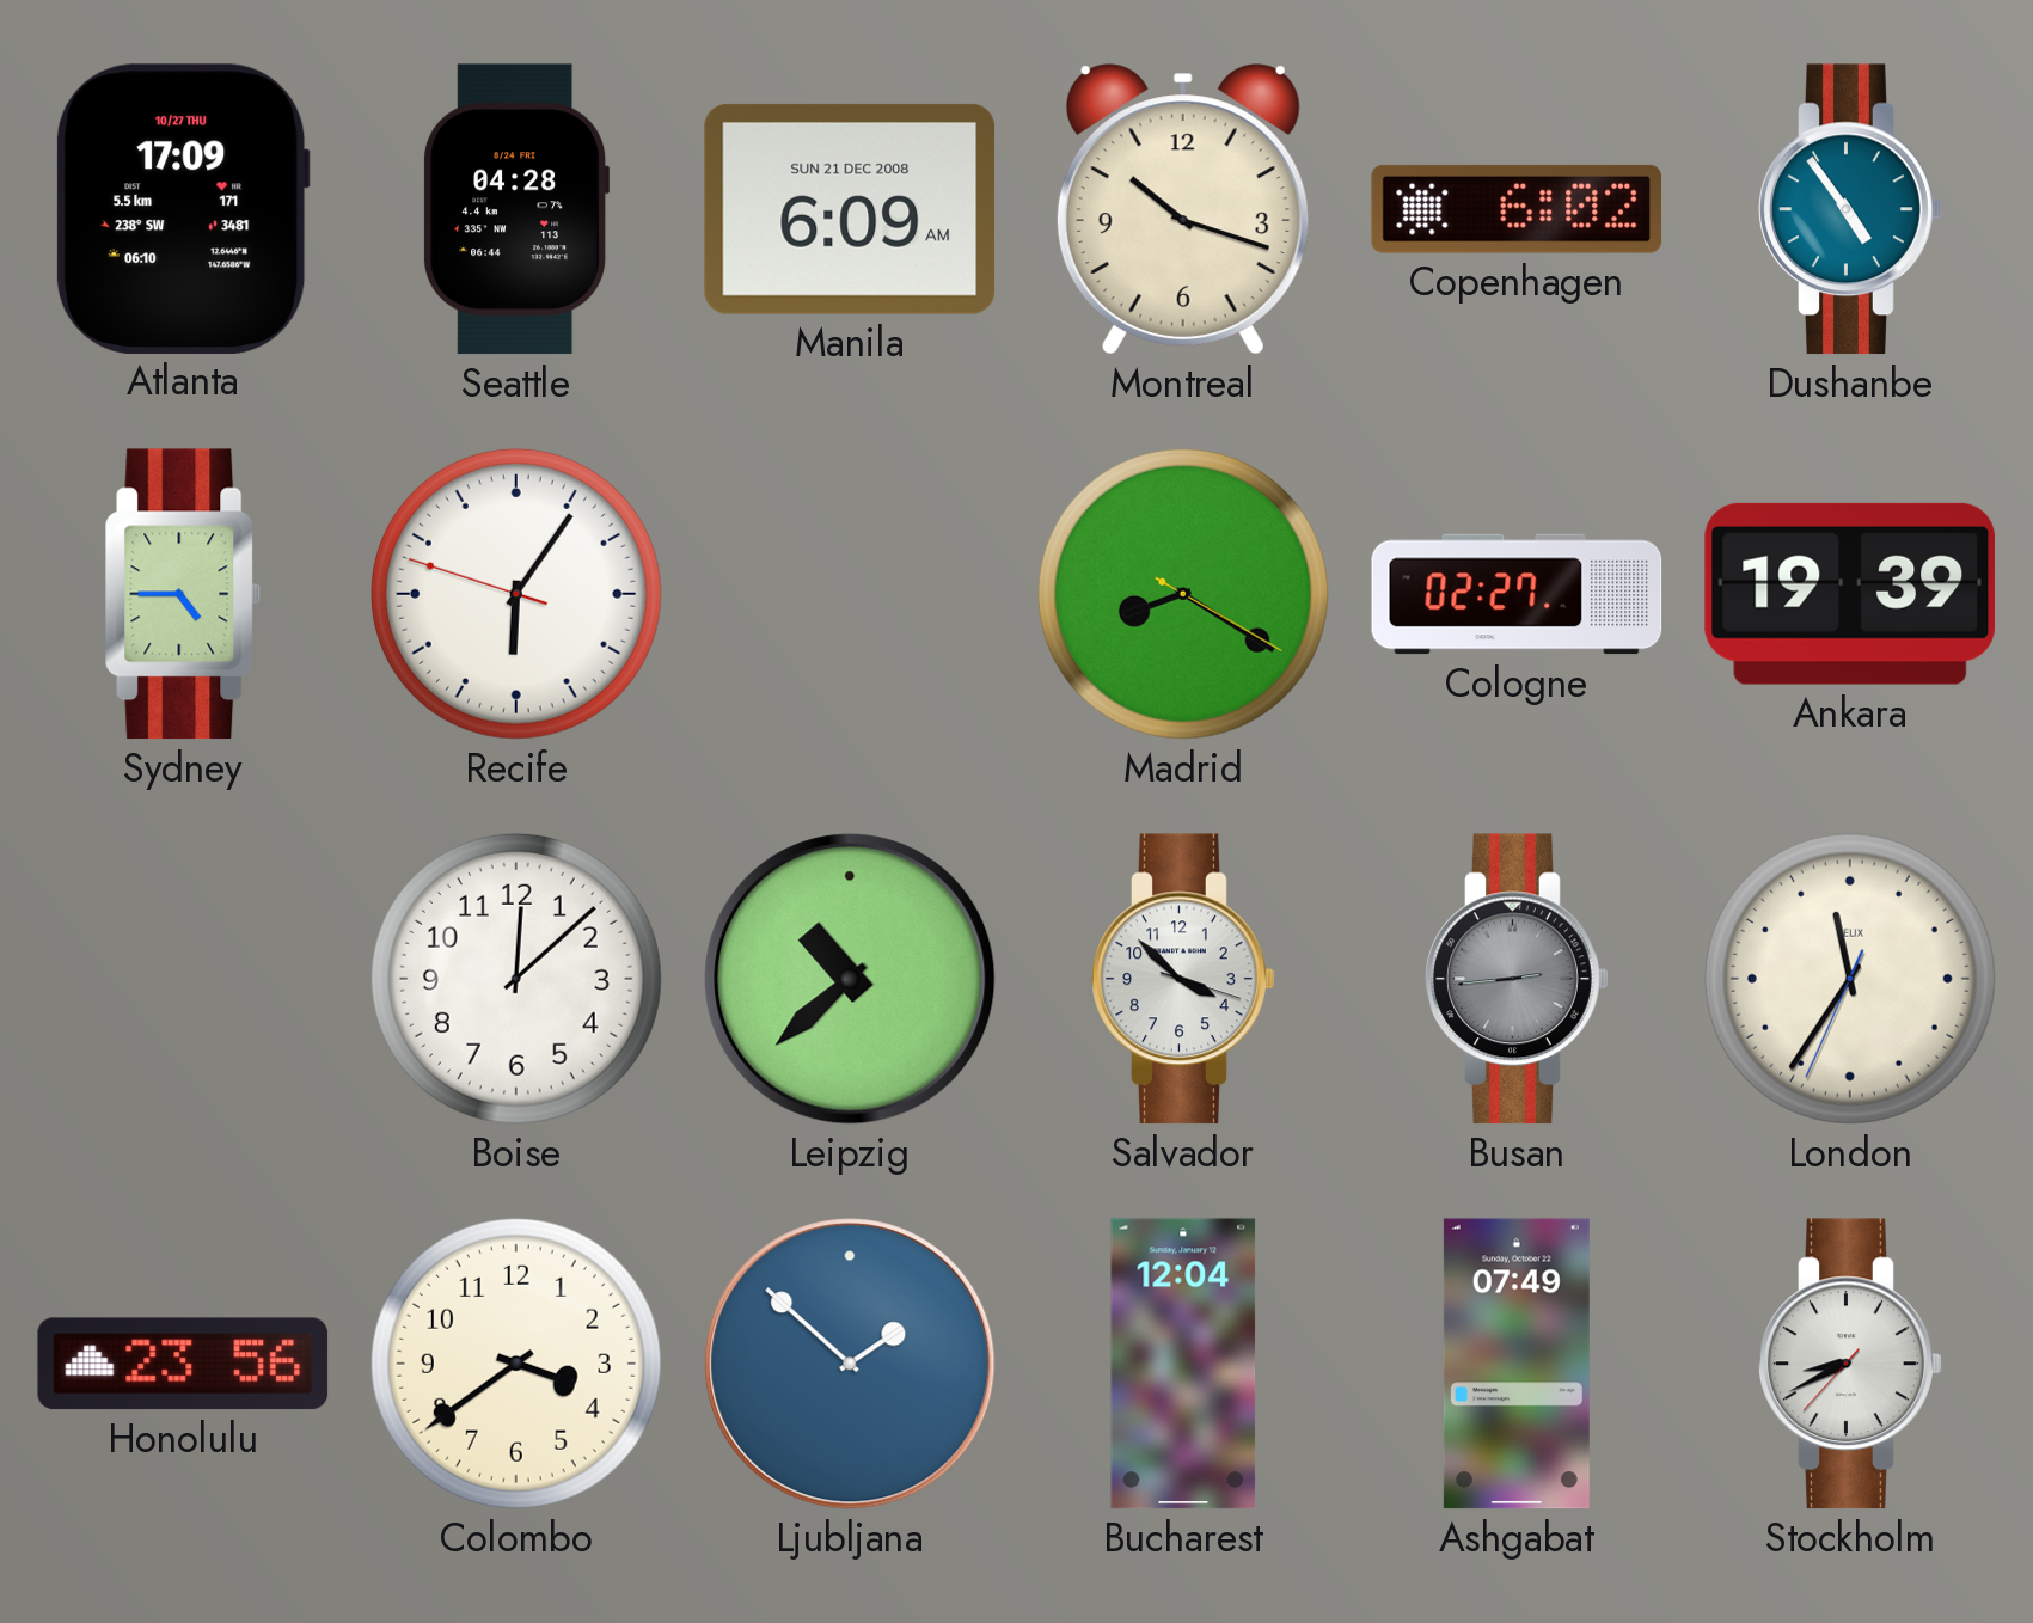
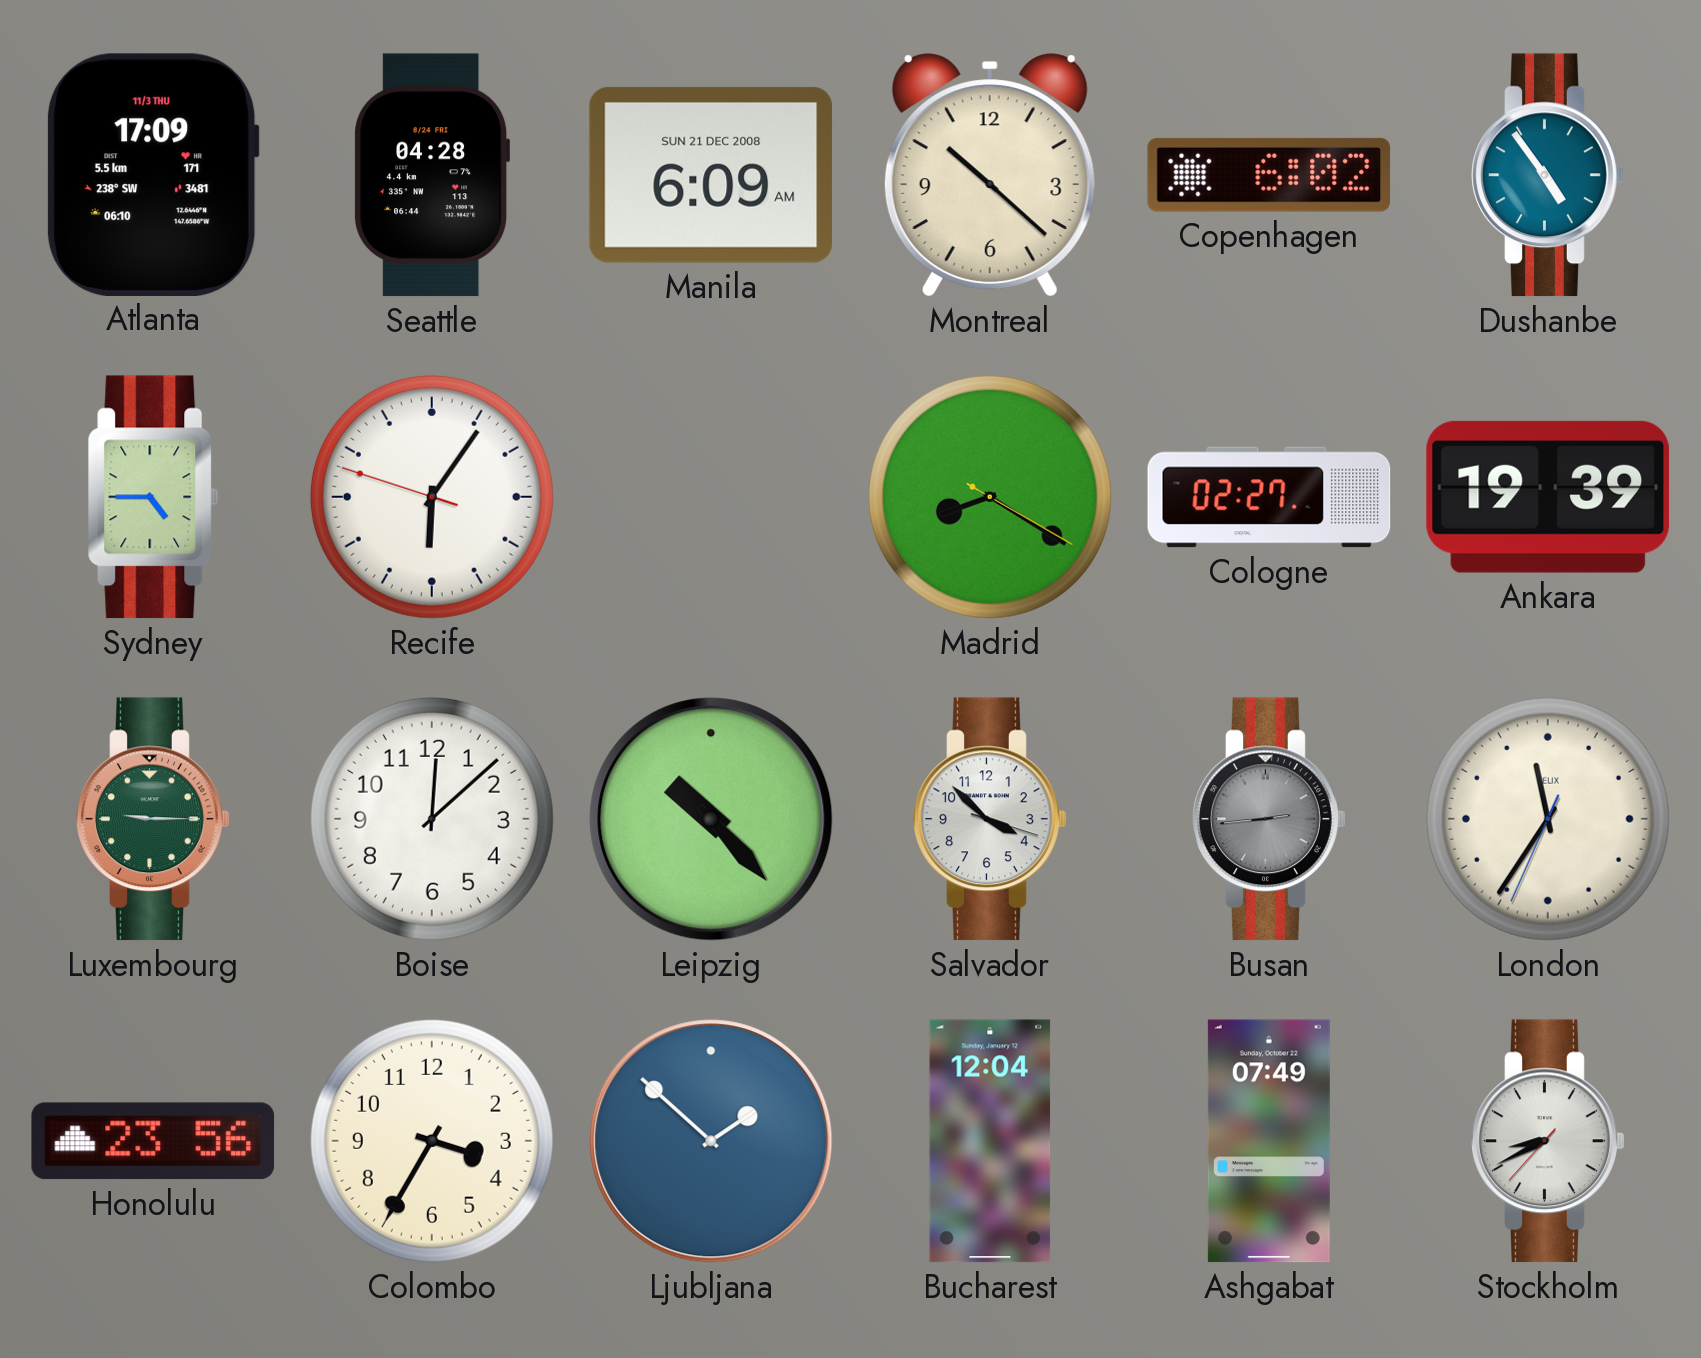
Atlanta date: 10/27 THU -> 11/3 THU
Montreal: 10:18 -> 10:22
Luxembourg: none -> 9:15
Leipzig: 10:38 -> 10:23
Colombo: 3:39 -> 3:35
